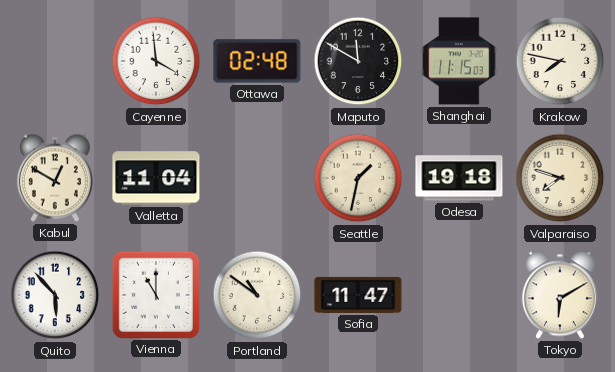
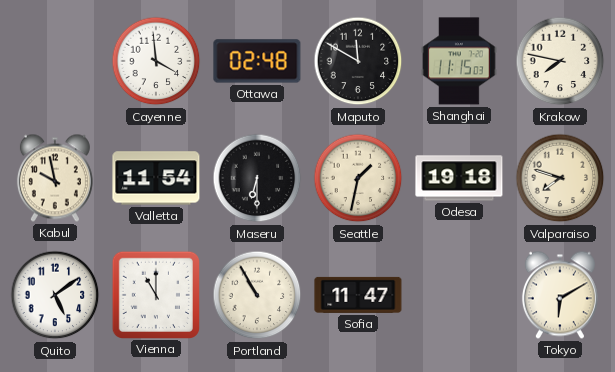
Kabul: 12:50 -> 9:58
Valletta: 11:04 -> 11:54
Maseru: none -> 6:30
Quito: 5:53 -> 5:09
Portland: 10:51 -> 10:55
